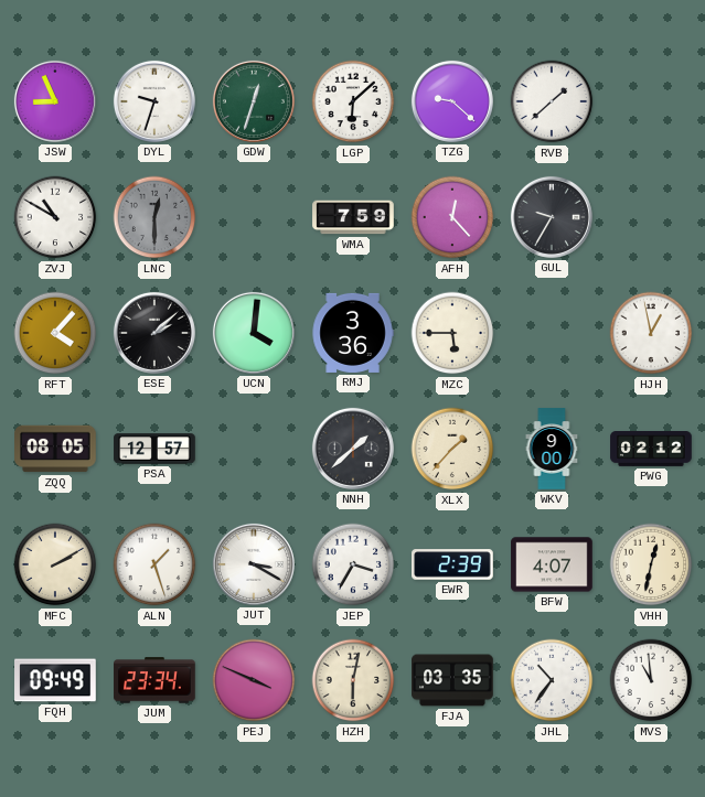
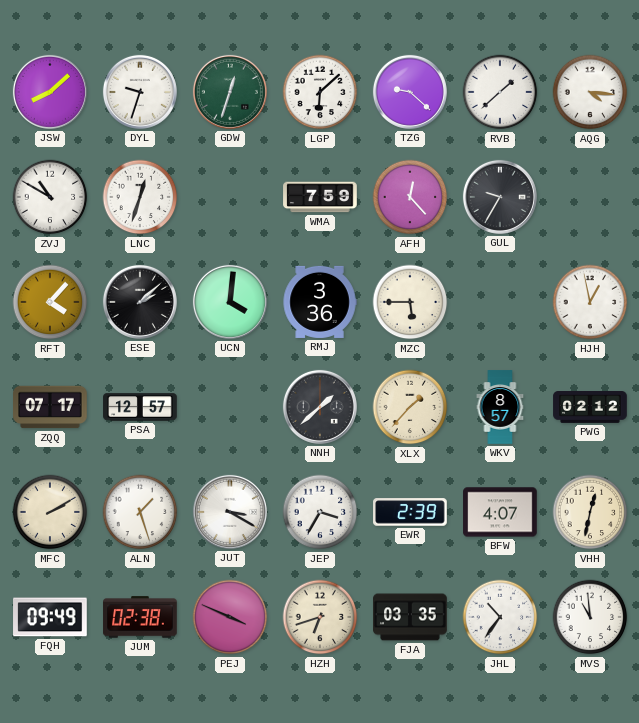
JSW: 8:56 -> 8:08
AQG: none -> 4:16
LNC: 12:30 -> 12:33
LNC dial: grey -> white
ZQQ: 08:05 -> 07:17
WKV: 9:00 -> 8:57
JUM: 23:34 -> 02:38
HZH: 6:02 -> 6:42
